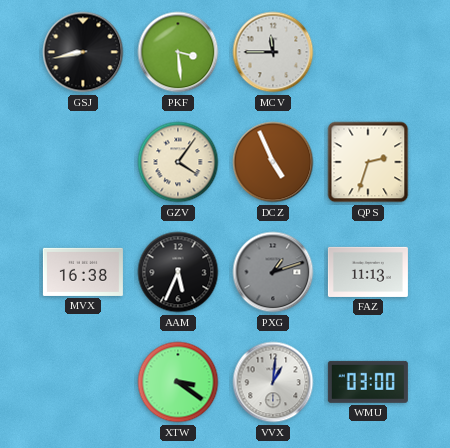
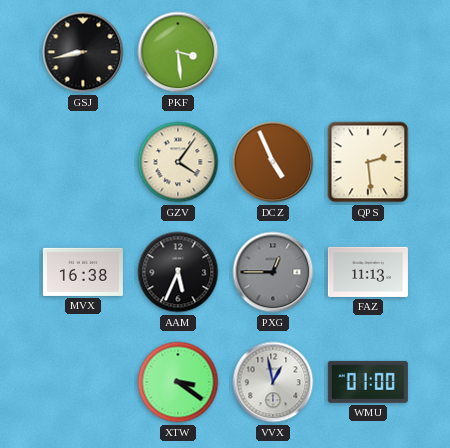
MCV: 11:45 -> none
QPS: 2:33 -> 2:29
PXG: 1:12 -> 12:45
VVX: 1:01 -> 12:58
WMU: 03:00 -> 01:00
